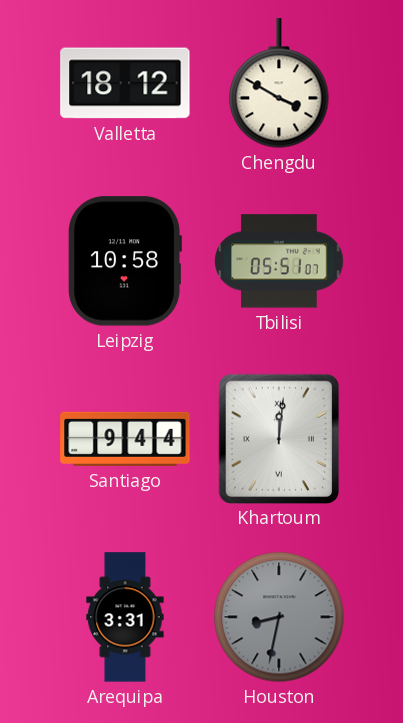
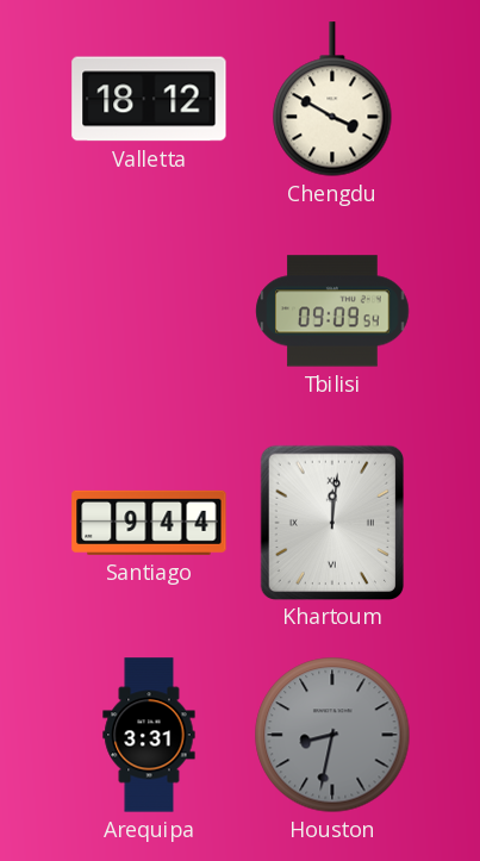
Leipzig: 10:58 -> none
Tbilisi: 05:51 -> 09:09
